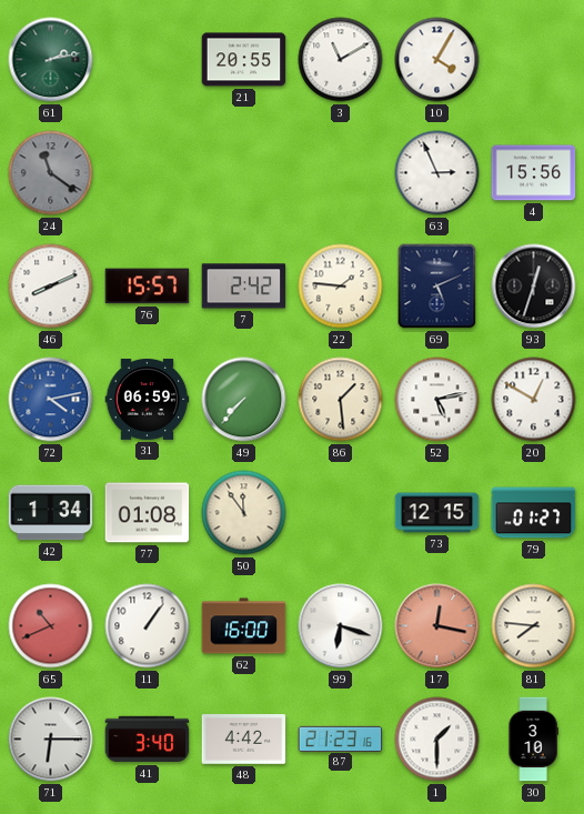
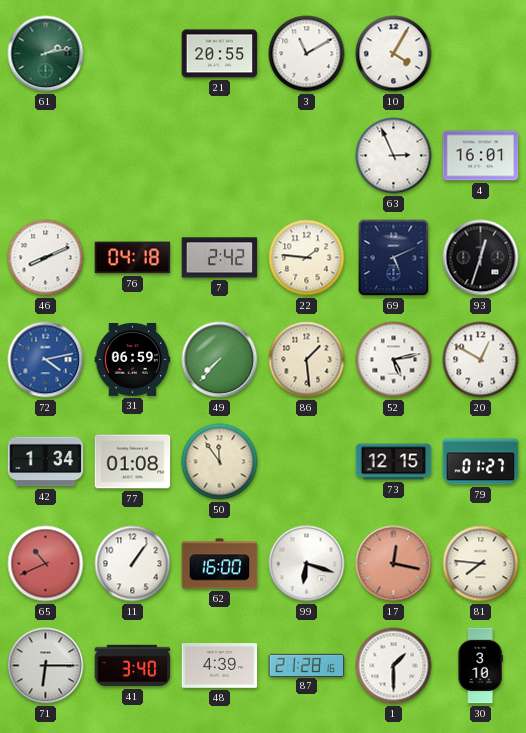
24: 11:21 -> none
4: 15:56 -> 16:01
76: 15:57 -> 04:18
48: 4:42 -> 4:39
87: 21:23 -> 21:28
